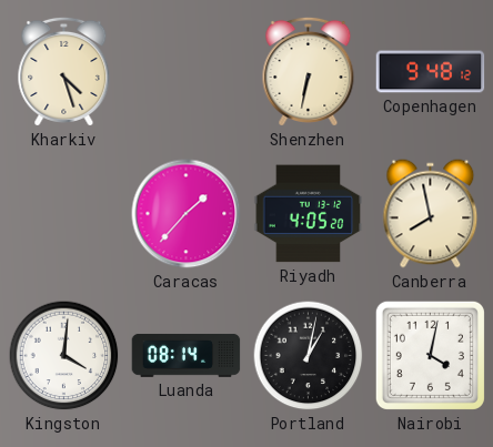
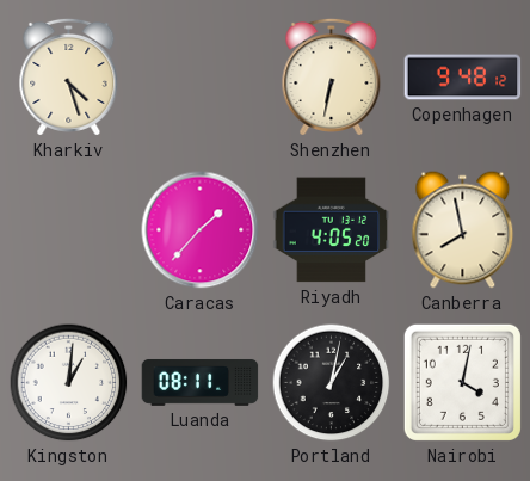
Kingston: 4:01 -> 1:01
Luanda: 08:14 -> 08:11
